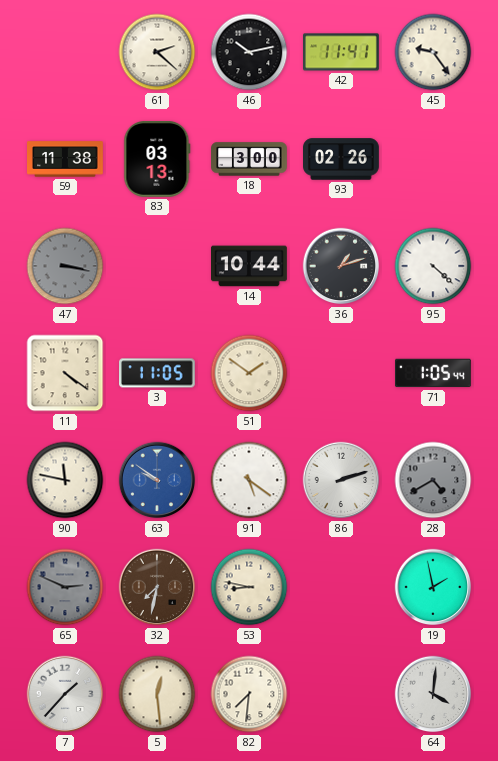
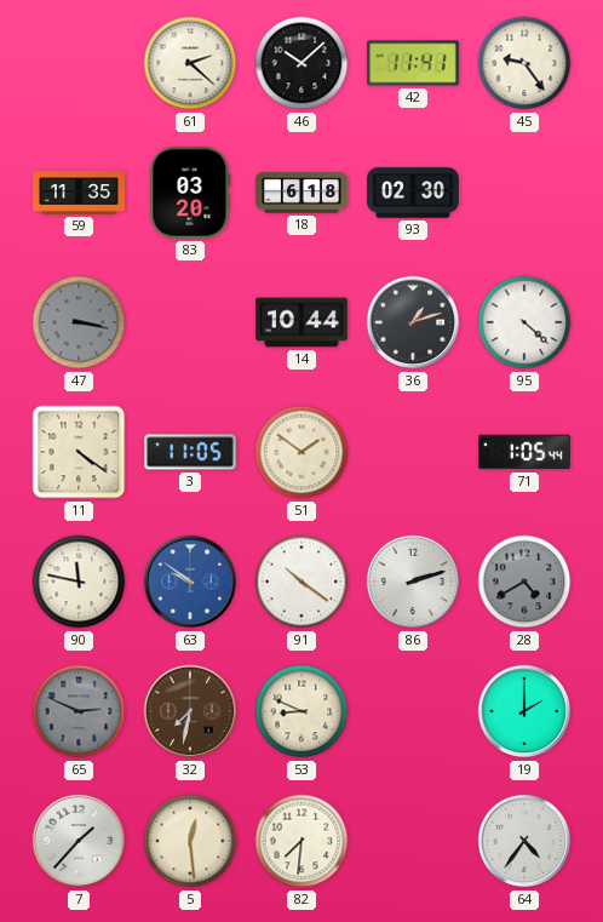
46: 10:13 -> 10:08
59: 11:38 -> 11:35
83: 03:13 -> 03:20
18: 3:00 -> 6:18
93: 02:26 -> 02:30
91: 5:21 -> 10:21
53: 8:47 -> 8:49
19: 1:58 -> 2:00
64: 4:01 -> 4:36
